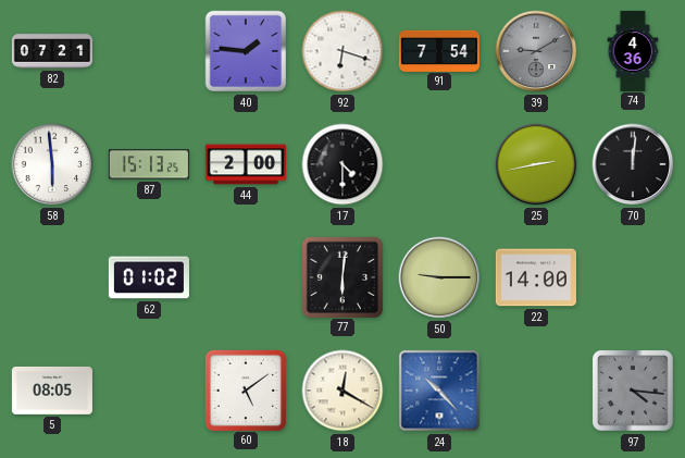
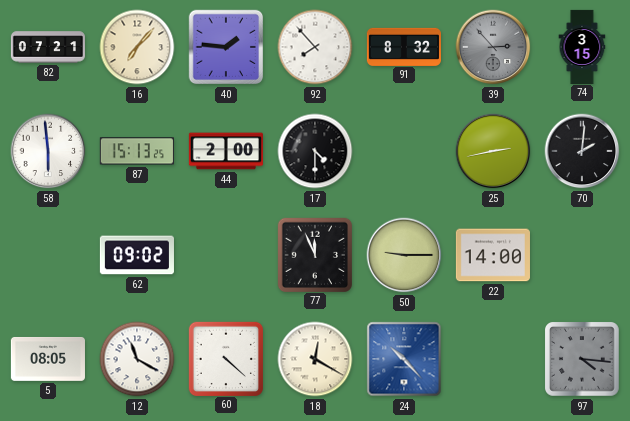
16: none -> 7:07
92: 6:18 -> 7:53
91: 7:54 -> 8:32
39: 9:10 -> 2:53
74: 4:36 -> 3:15
70: 12:01 -> 2:01
62: 01:02 -> 09:02
77: 6:01 -> 11:56
12: none -> 11:20
60: 5:09 -> 4:22
